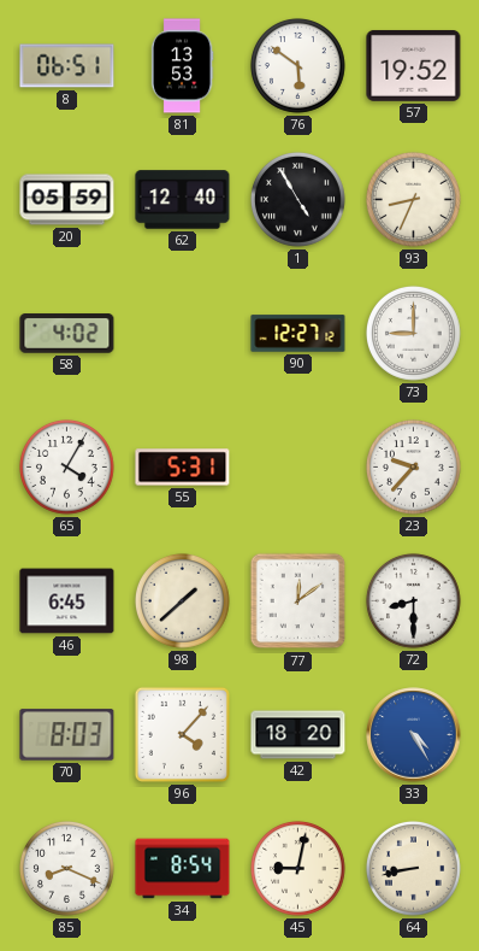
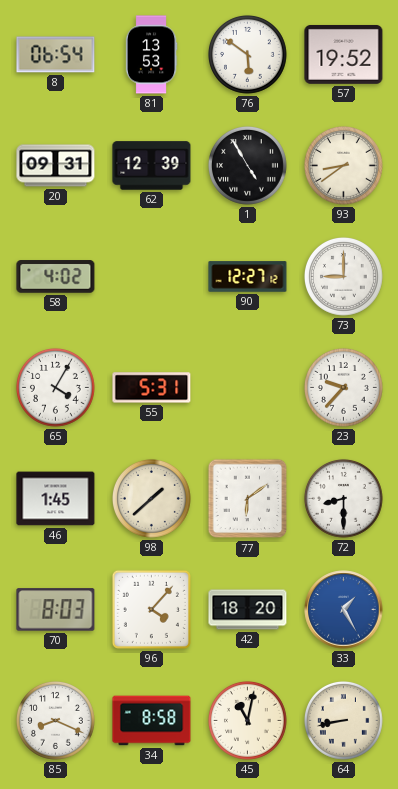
8: 06:51 -> 06:54
20: 05:59 -> 09:31
62: 12:40 -> 12:39
93: 8:34 -> 8:39
46: 6:45 -> 1:45
77: 12:09 -> 6:09
33: 4:25 -> 1:25
34: 8:54 -> 8:58
45: 9:02 -> 11:02
